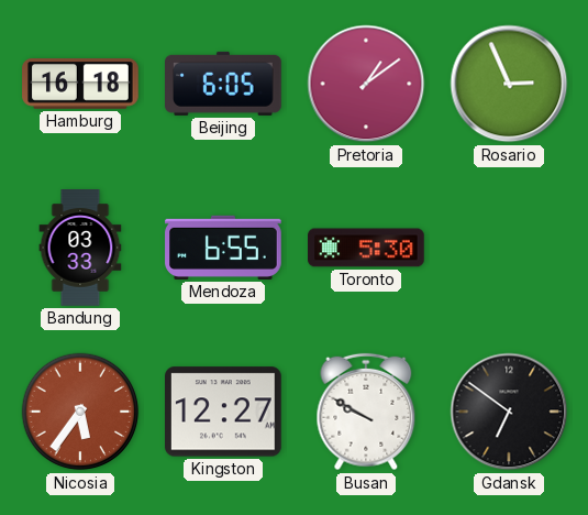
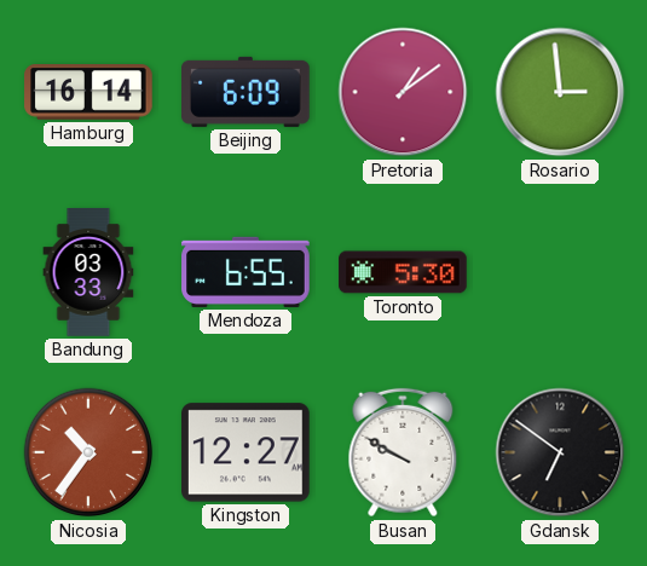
Hamburg: 16:18 -> 16:14
Beijing: 6:05 -> 6:09
Rosario: 2:56 -> 2:59
Nicosia: 5:36 -> 10:36
